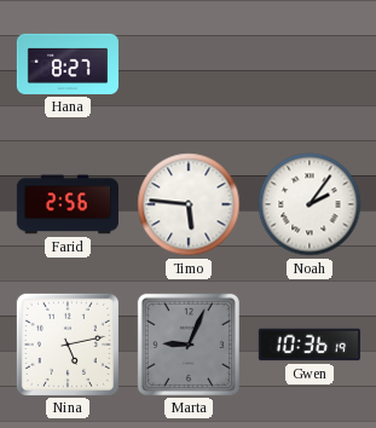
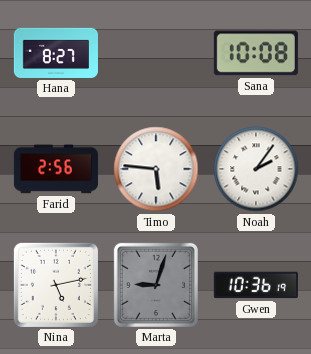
Sana: none -> 10:08
Marta: 9:04 -> 9:03
